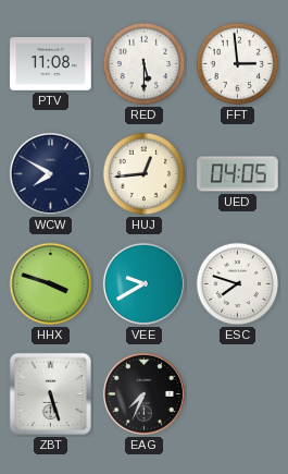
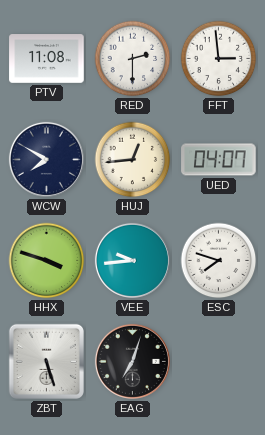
RED: 5:30 -> 2:30
UED: 04:05 -> 04:07
VEE: 9:40 -> 9:44
EAG: 7:34 -> 7:03
